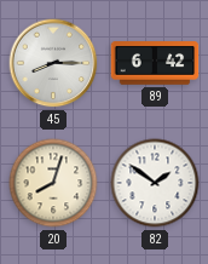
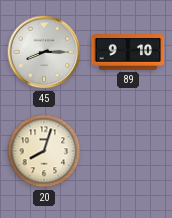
89: 6:42 -> 9:10
82: 1:51 -> none
